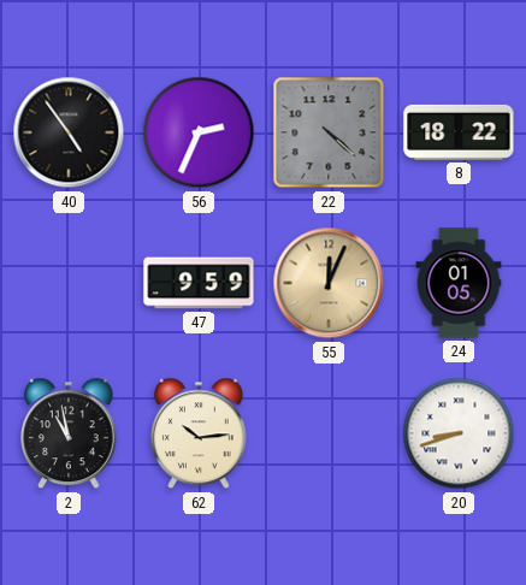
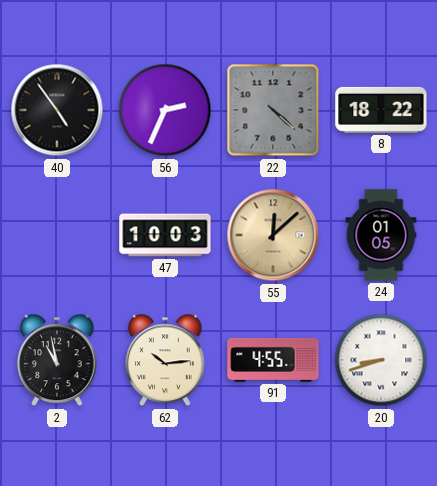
47: 9:59 -> 10:03
55: 12:04 -> 12:08
91: none -> 4:55
